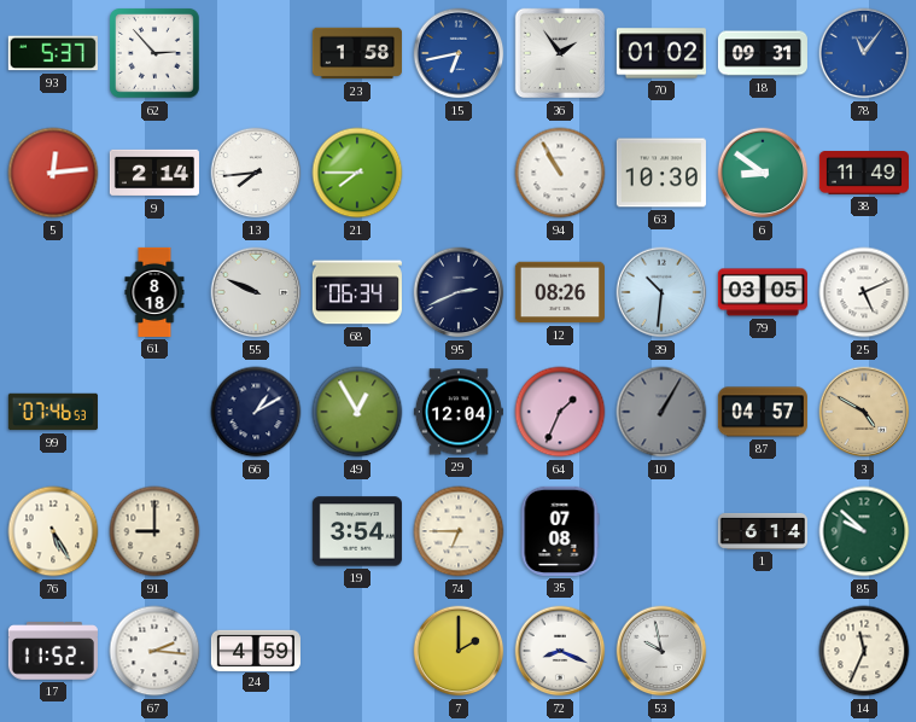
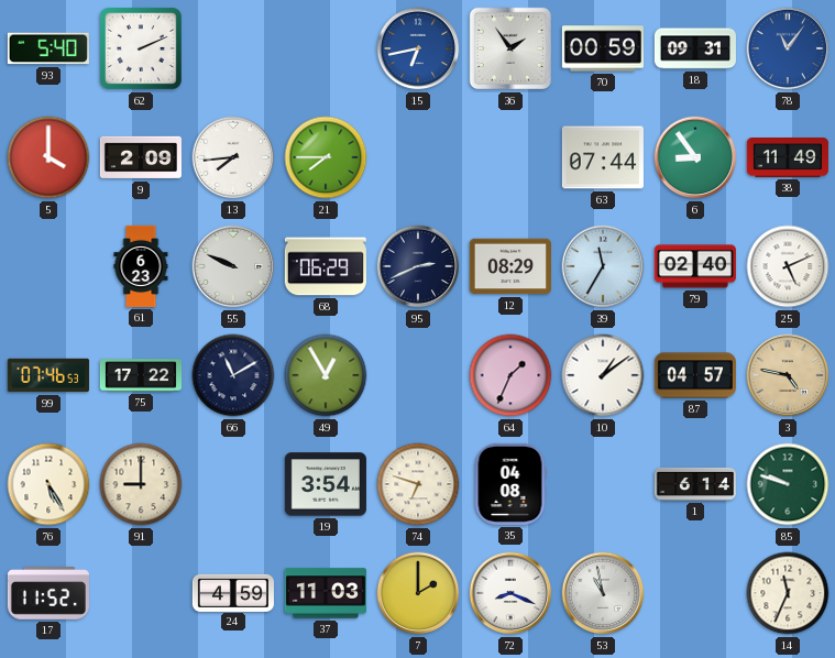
93: 5:37 -> 5:40
62: 2:53 -> 2:11
23: 1:58 -> none
70: 01:02 -> 00:59
5: 12:14 -> 4:00
9: 2:14 -> 2:09
94: 10:55 -> none
63: 10:30 -> 07:44
6: 8:51 -> 8:54
61: 8:18 -> 6:23
68: 06:34 -> 06:29
12: 08:26 -> 08:29
39: 10:31 -> 11:35
79: 03:05 -> 02:40
75: none -> 17:22
66: 1:10 -> 11:10
29: 12:04 -> none
10: 1:05 -> 1:09
10 dial: grey -> white
3: 4:50 -> 4:47
74: 6:45 -> 6:48
35: 07:08 -> 04:08
85: 9:52 -> 9:48
67: 2:16 -> none
37: none -> 11:03
53: 9:58 -> 10:58
